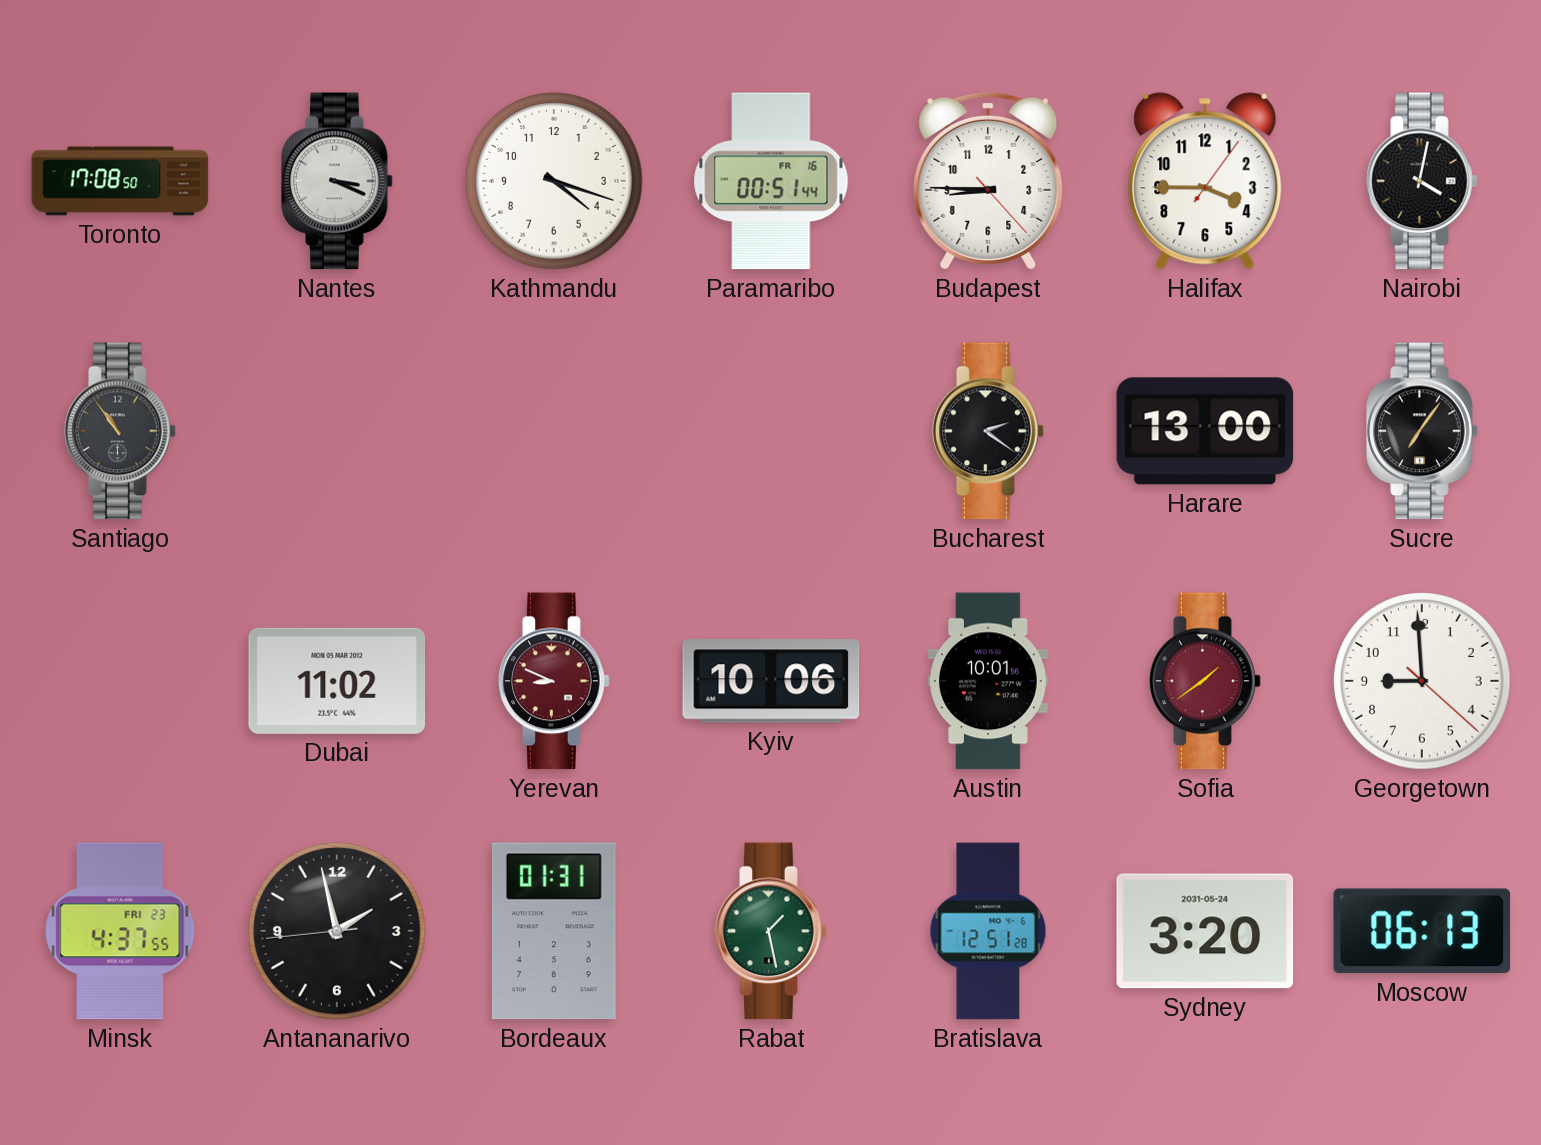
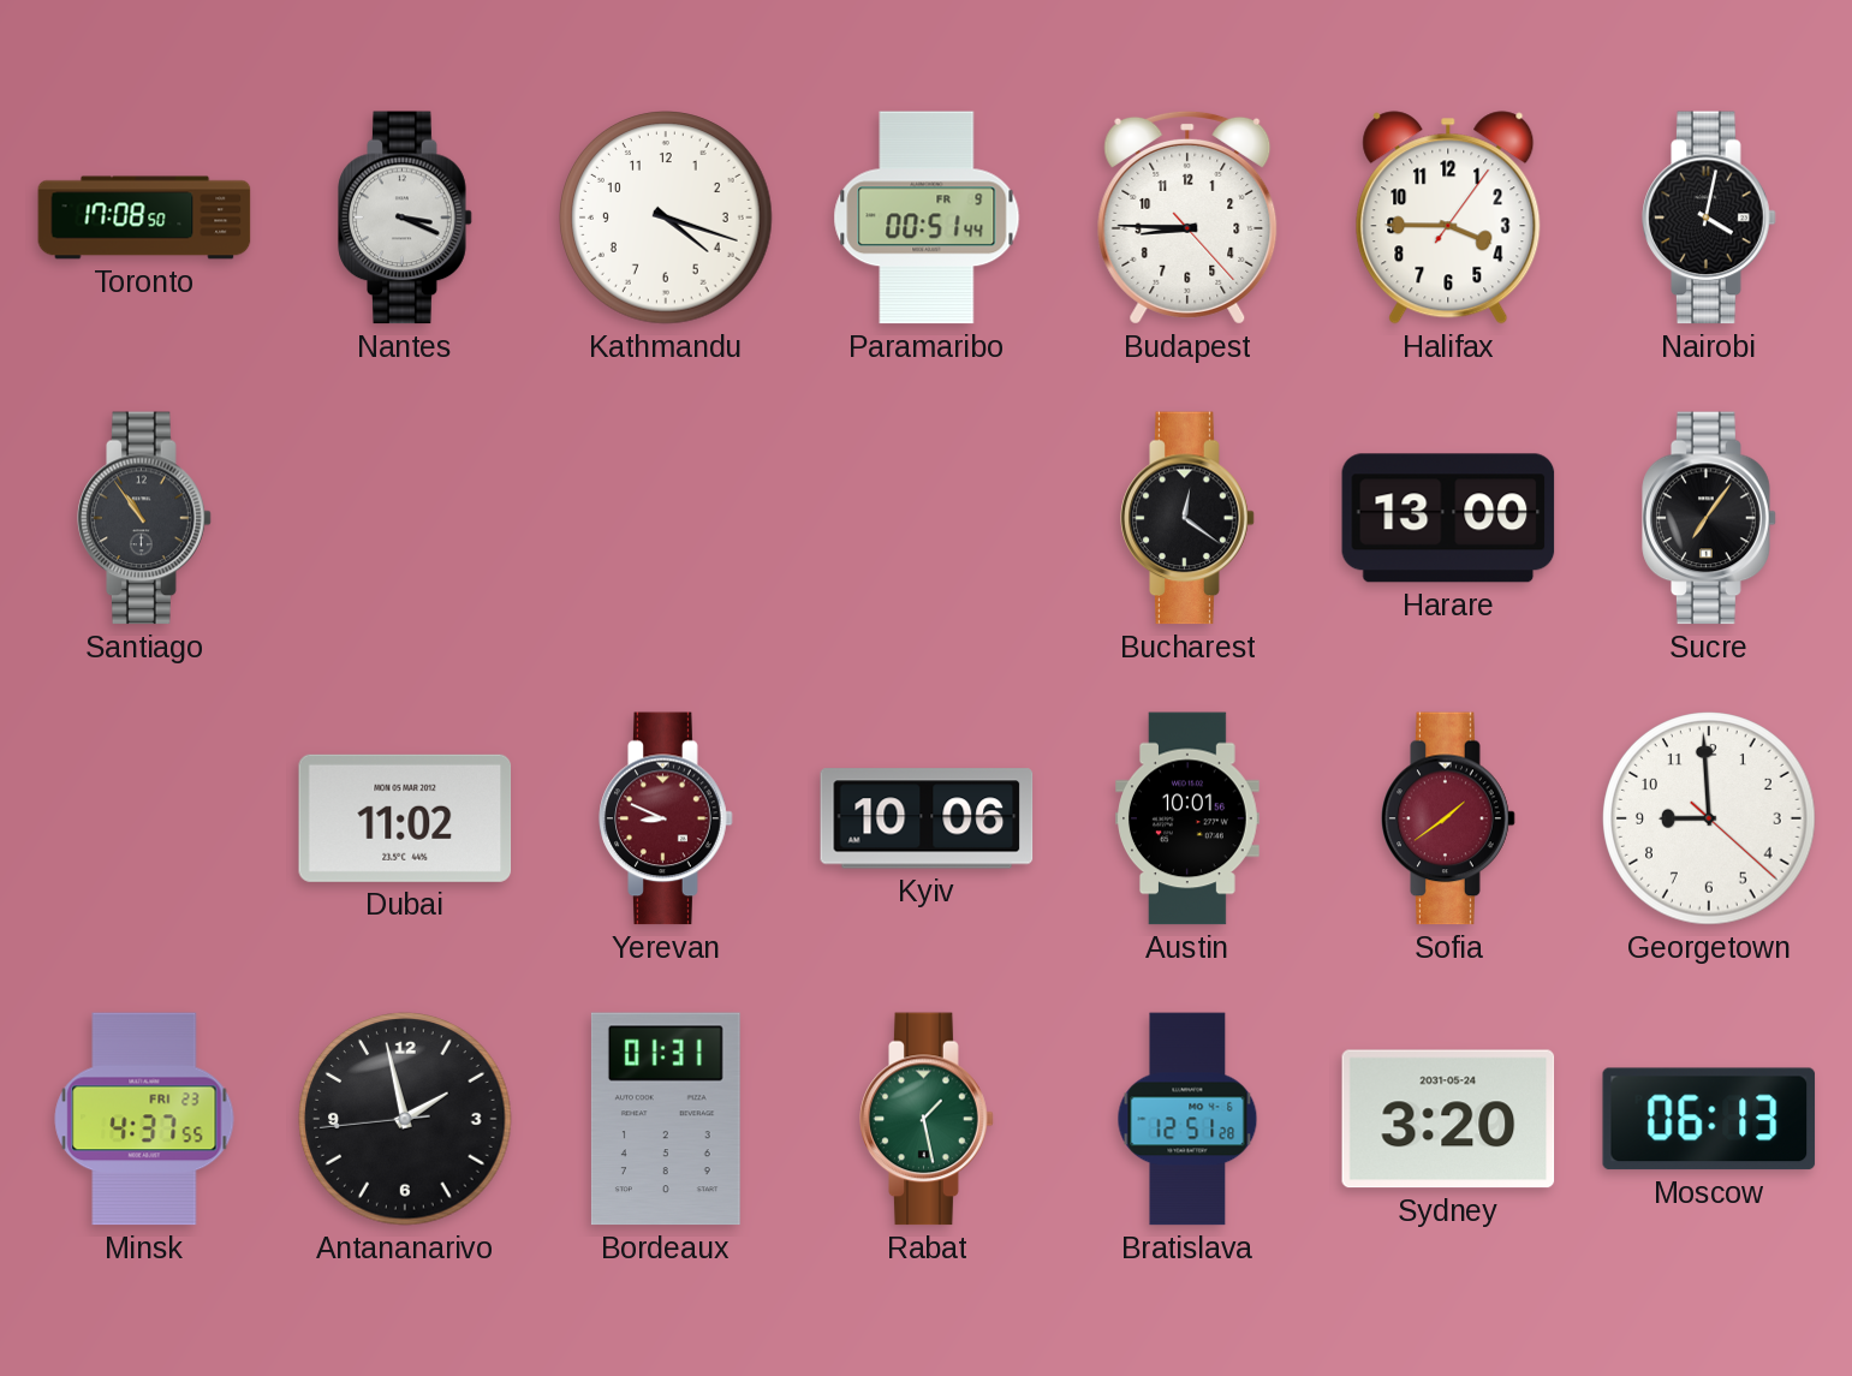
Paramaribo date: FR 16 -> FR 9
Bucharest: 2:21 -> 12:21
